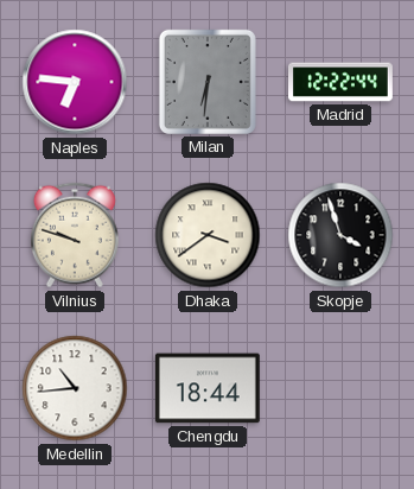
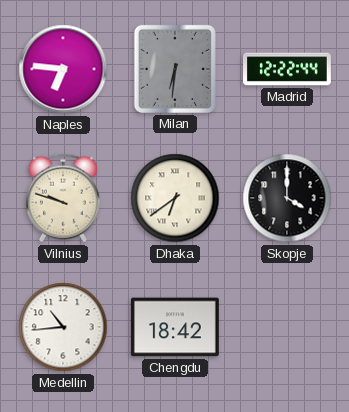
Dhaka: 3:39 -> 6:39
Skopje: 3:57 -> 4:00
Chengdu: 18:44 -> 18:42
